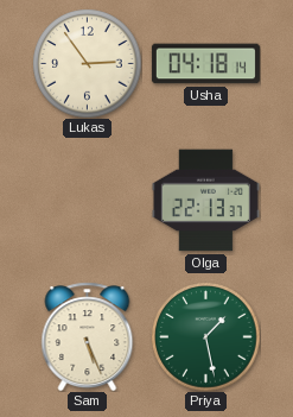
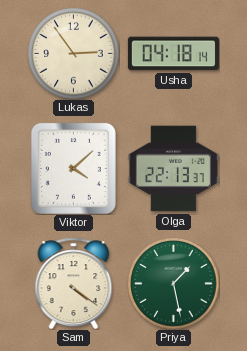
Viktor: none -> 4:08
Sam: 5:26 -> 4:21
